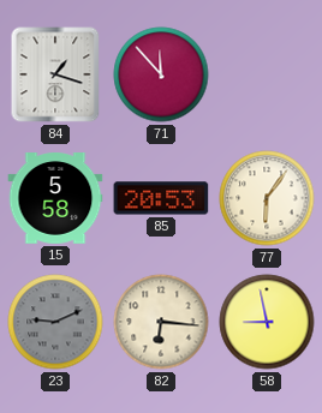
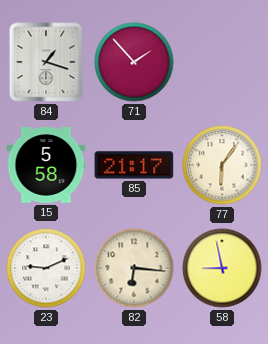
71: 11:53 -> 1:53
85: 20:53 -> 21:17
23 dial: grey -> white
